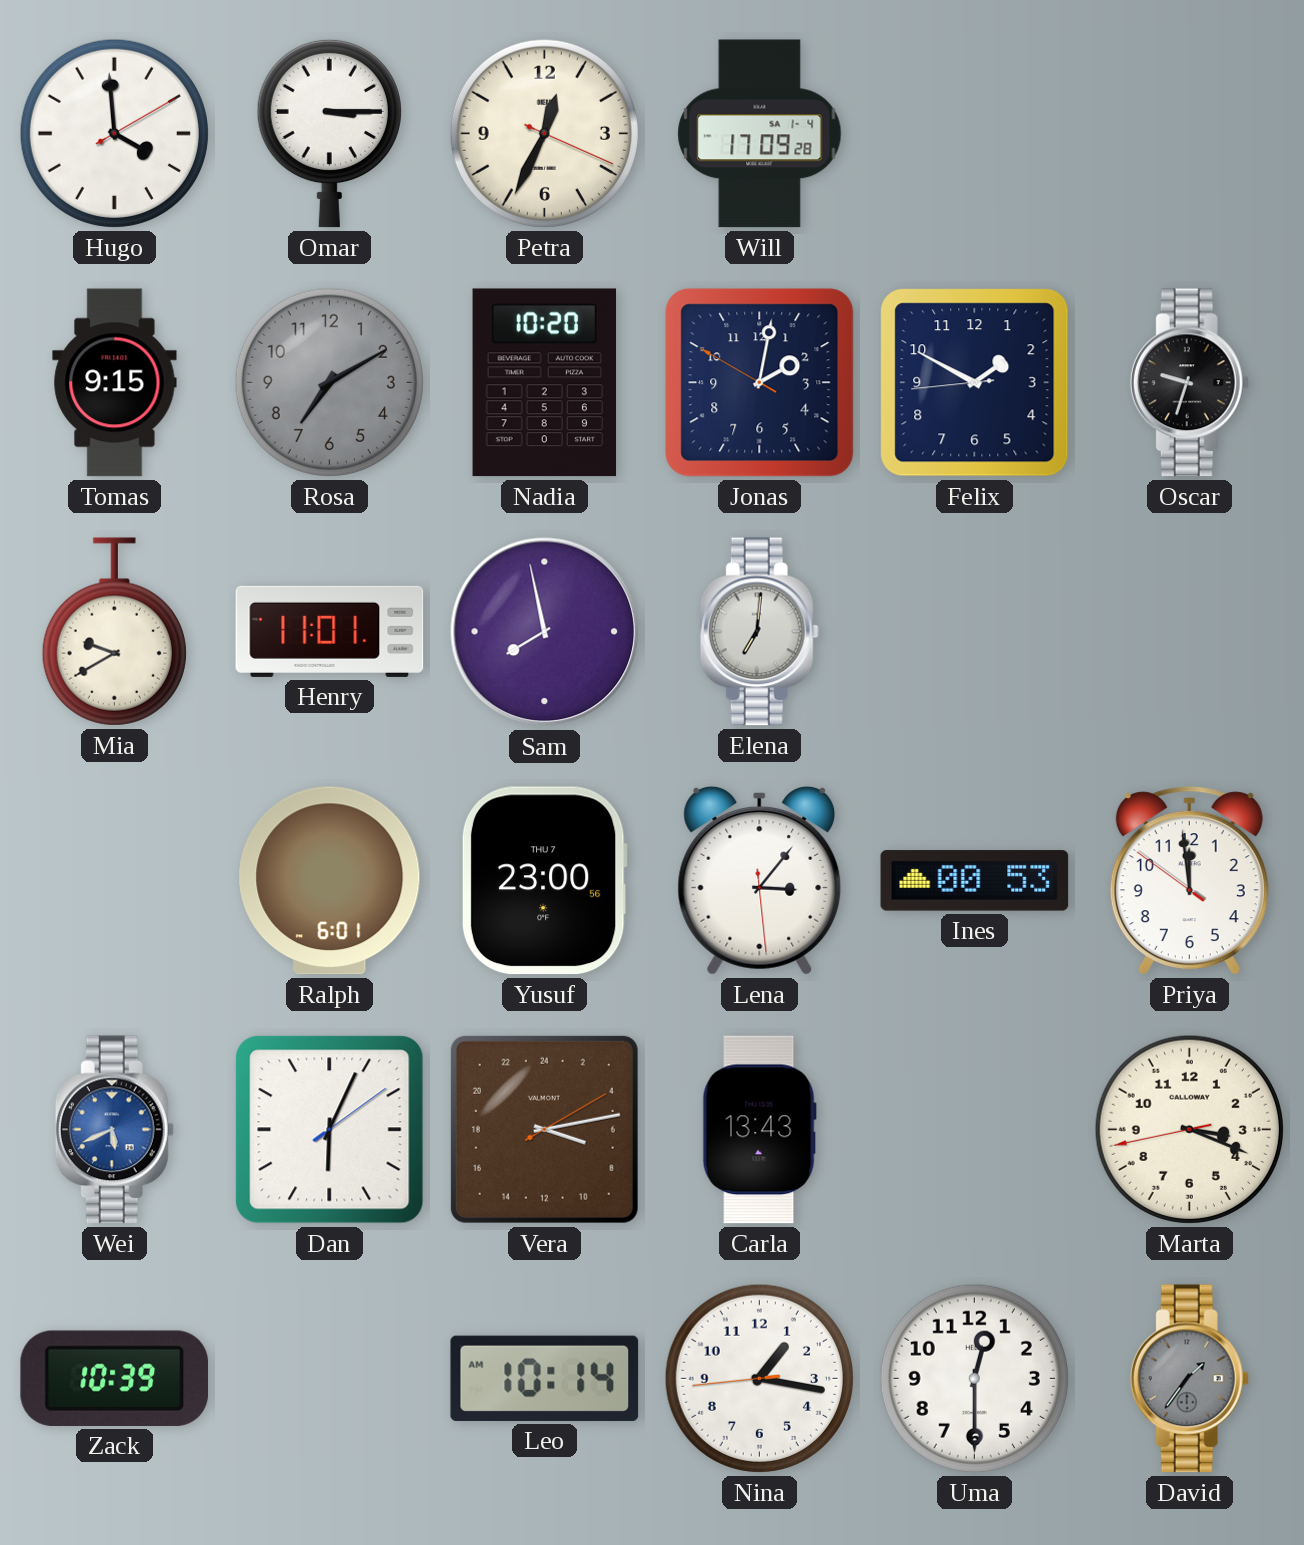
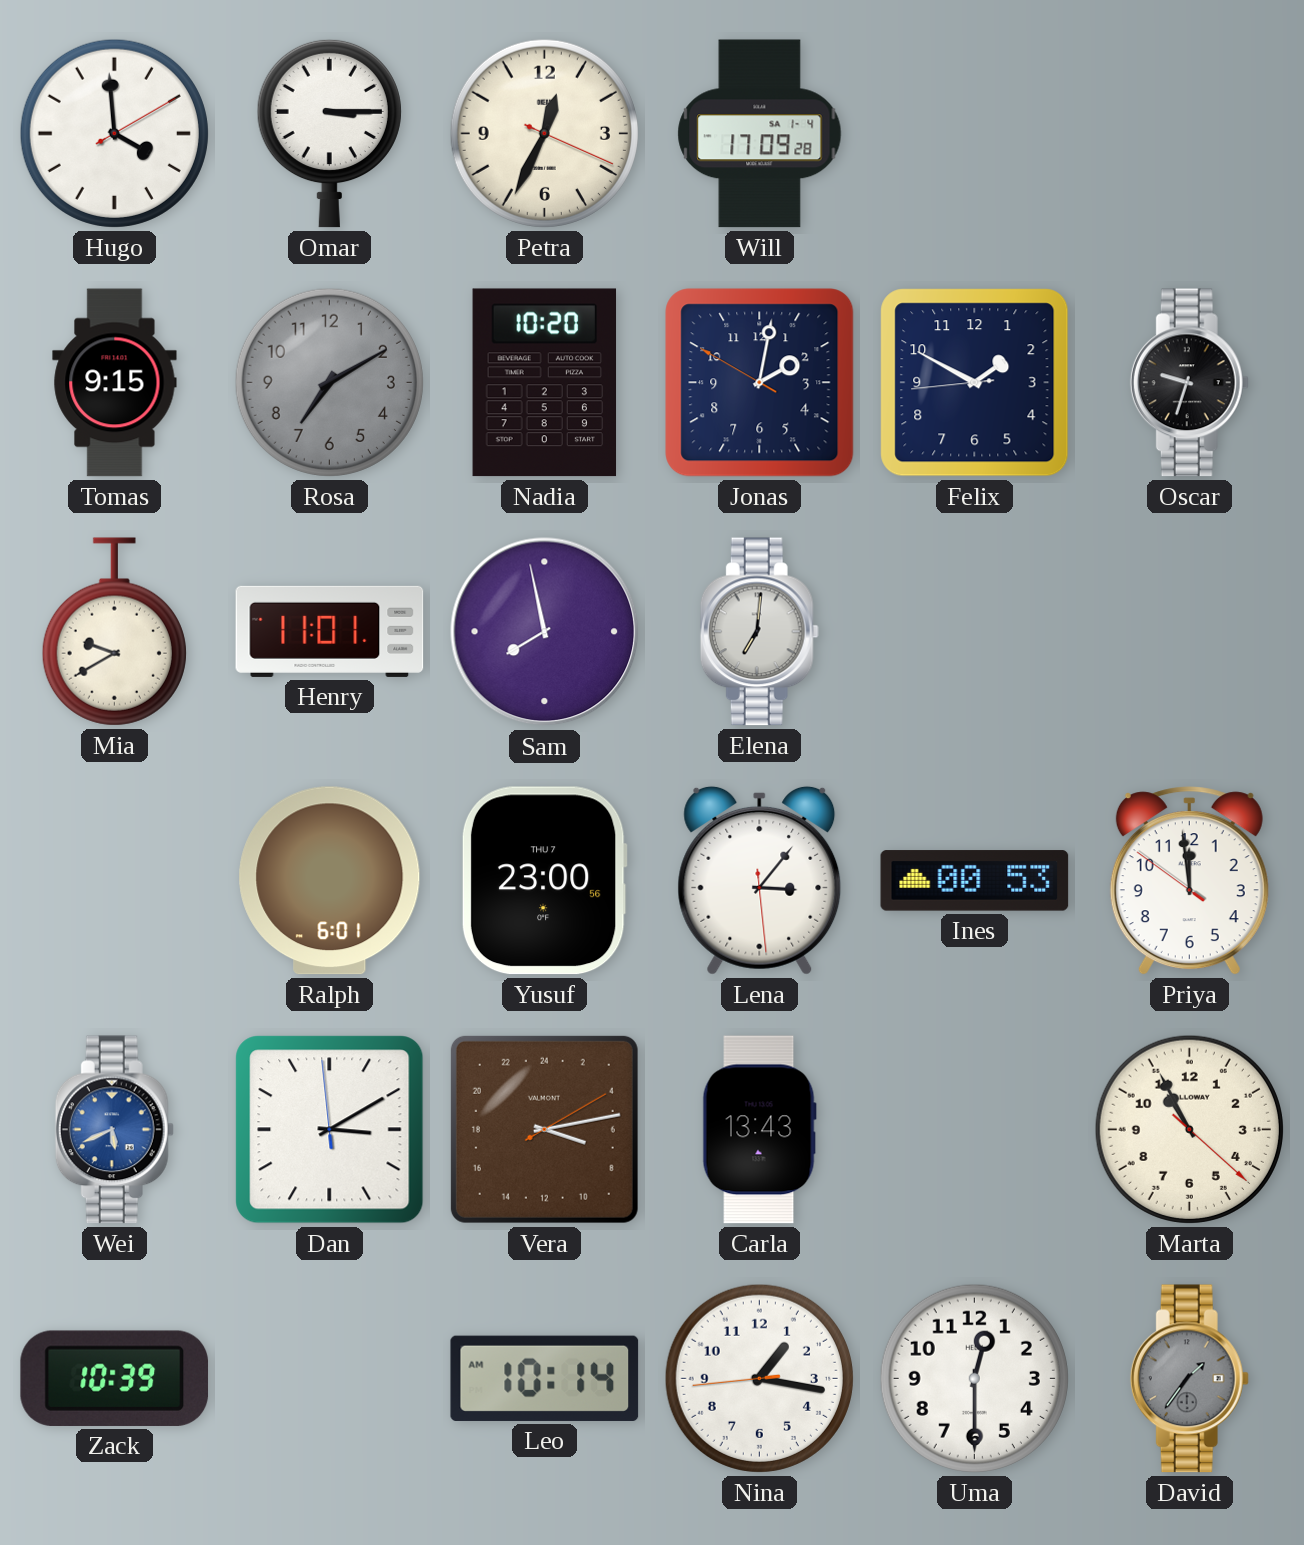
Dan: 6:04 -> 3:09
Marta: 3:18 -> 10:55
